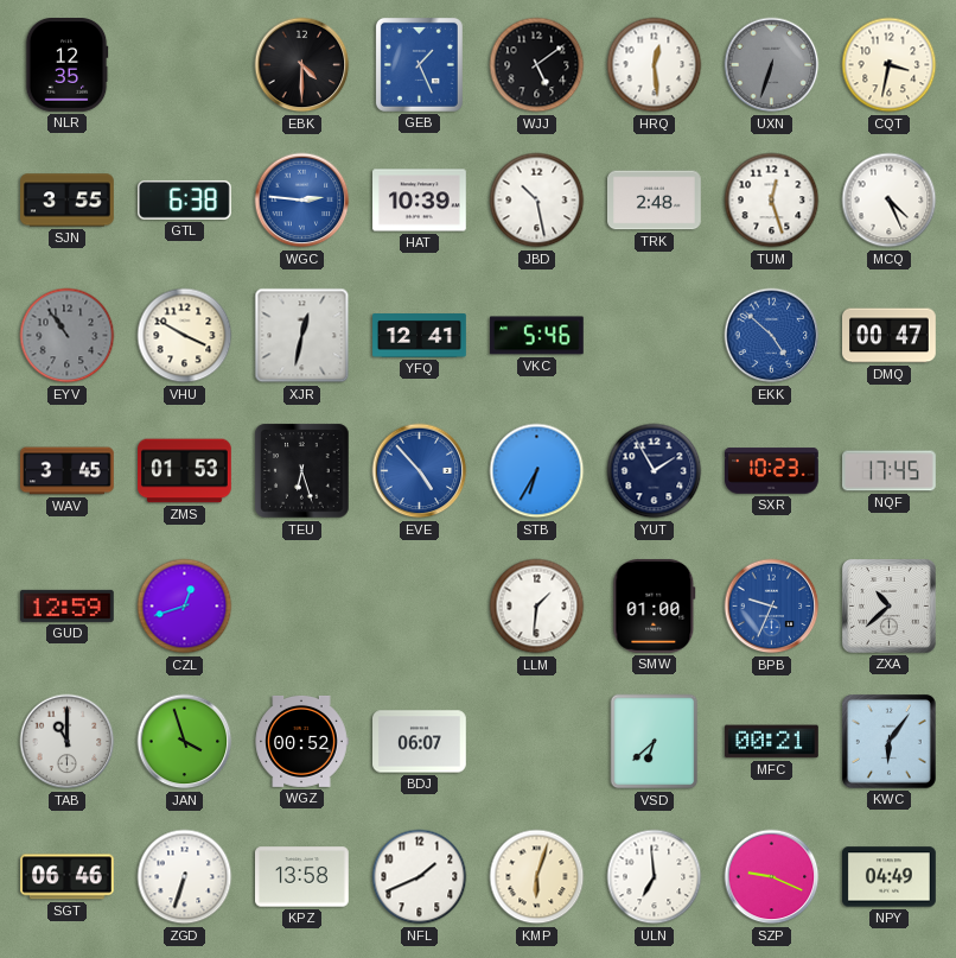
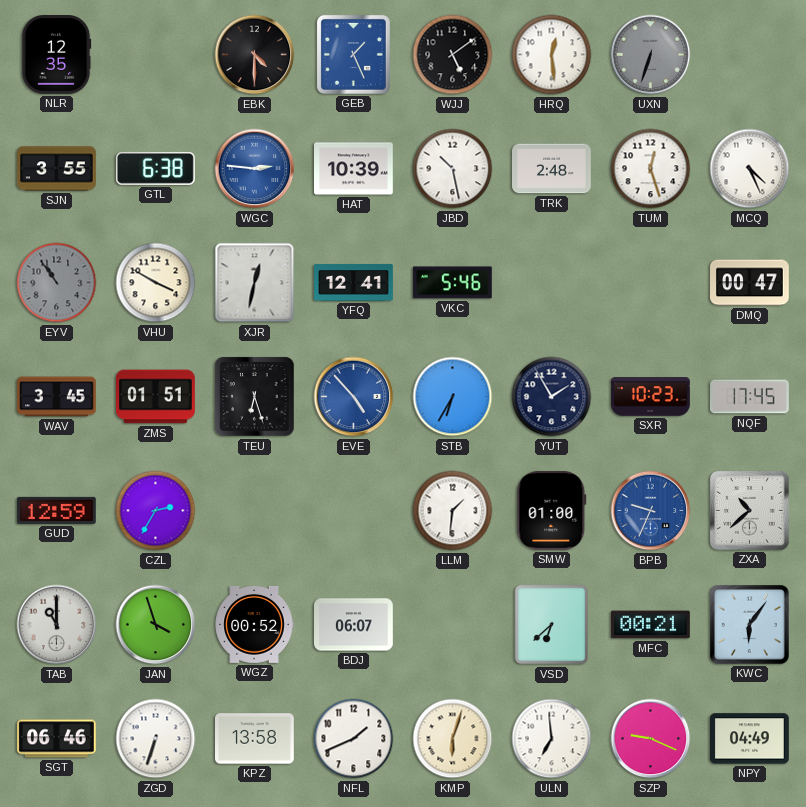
CQT: 3:32 -> none
EKK: 4:52 -> none
ZMS: 01:53 -> 01:51
CZL: 12:42 -> 2:35
